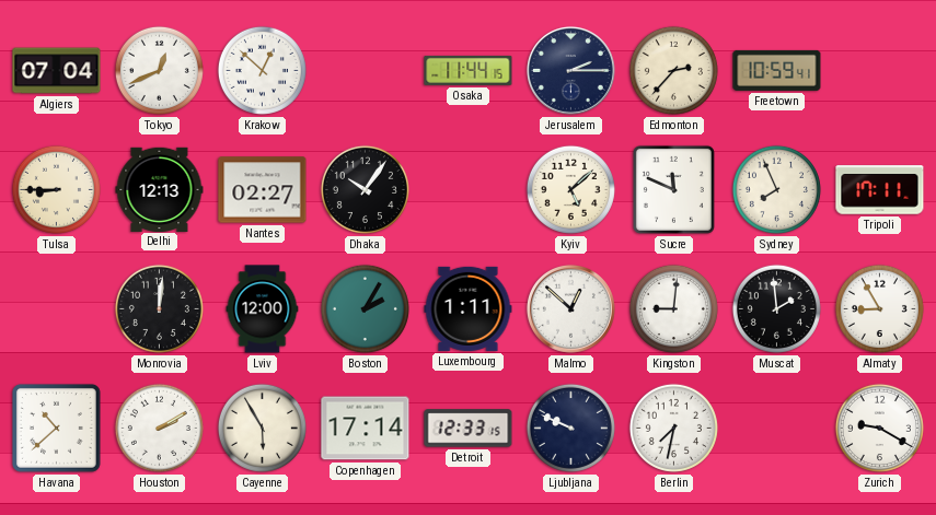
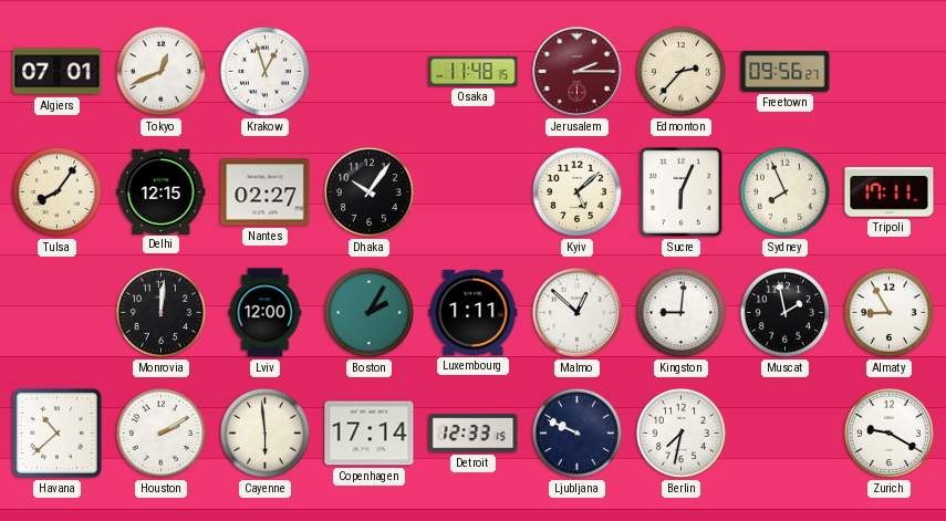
Algiers: 07:04 -> 07:01
Krakow: 12:52 -> 12:57
Osaka: 11:44 -> 11:48
Jerusalem dial: navy -> burgundy
Freetown: 10:59 -> 09:56
Tulsa: 8:45 -> 8:06
Delhi: 12:13 -> 12:15
Sucre: 11:49 -> 6:04
Muscat: 1:59 -> 1:58
Cayenne: 5:55 -> 5:59
